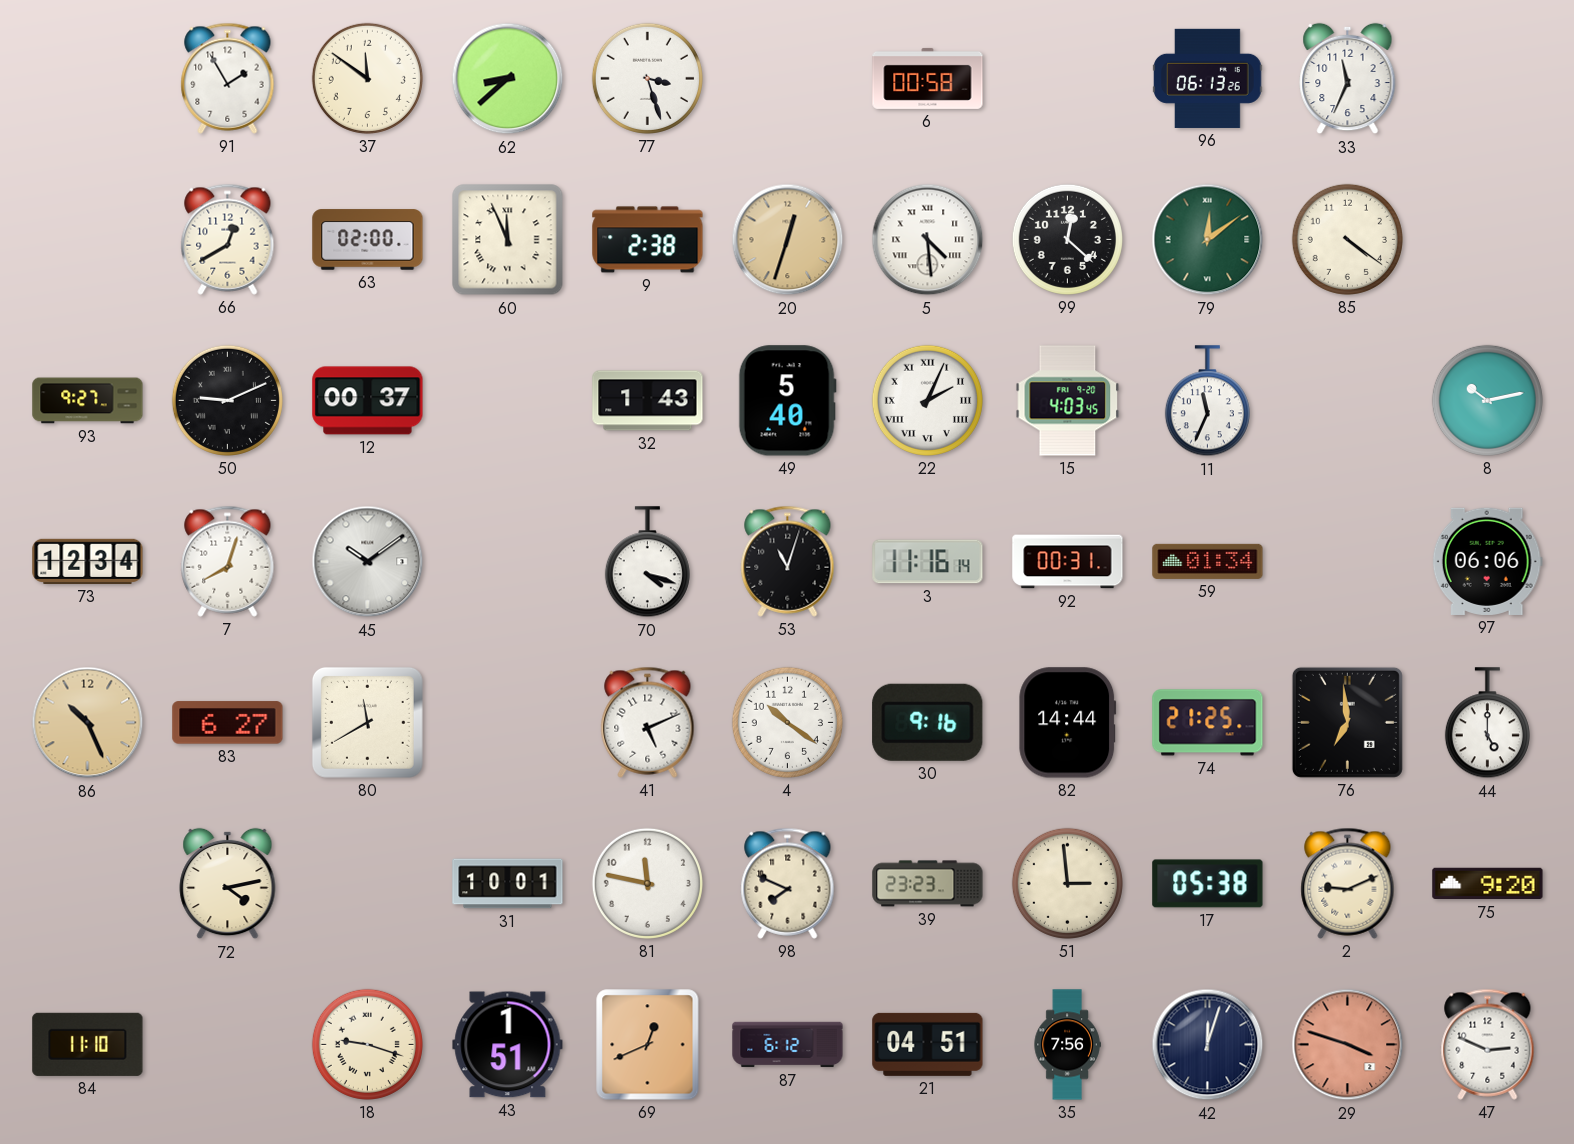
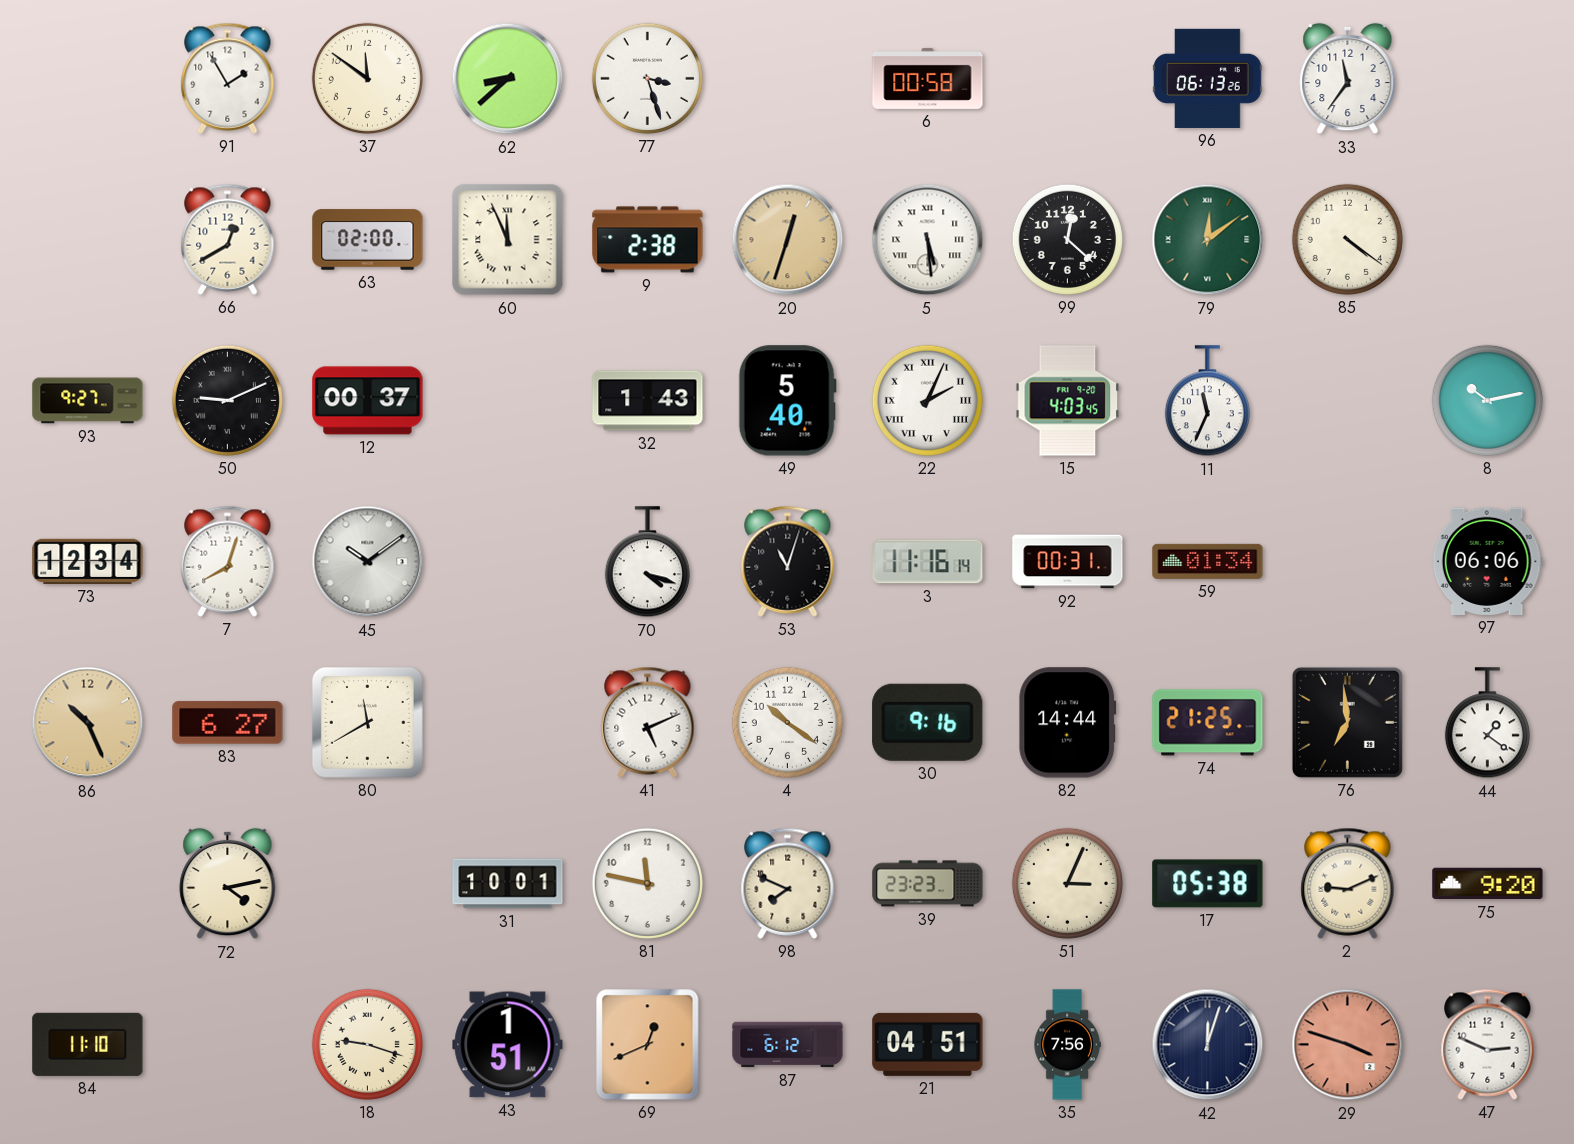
33: 11:34 -> 11:36
5: 4:29 -> 5:29
44: 5:00 -> 1:21
51: 2:59 -> 3:04
